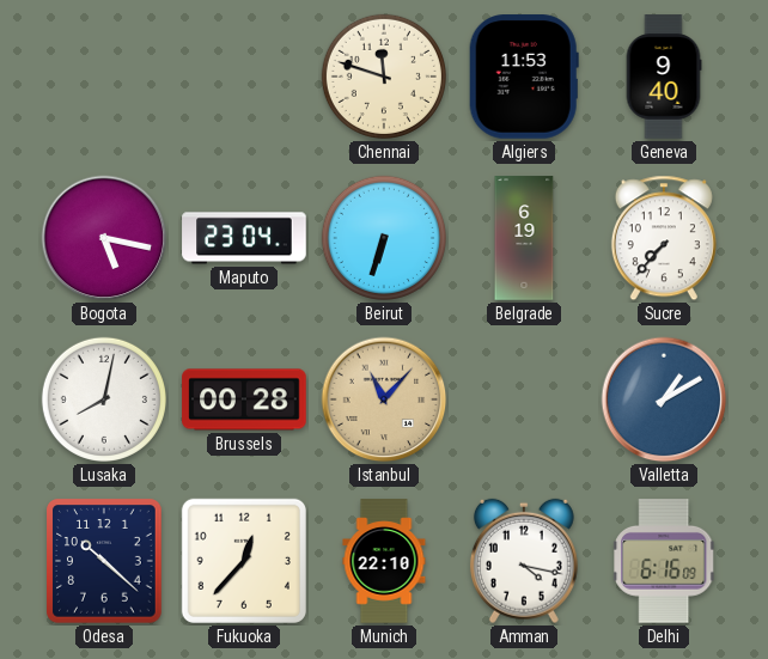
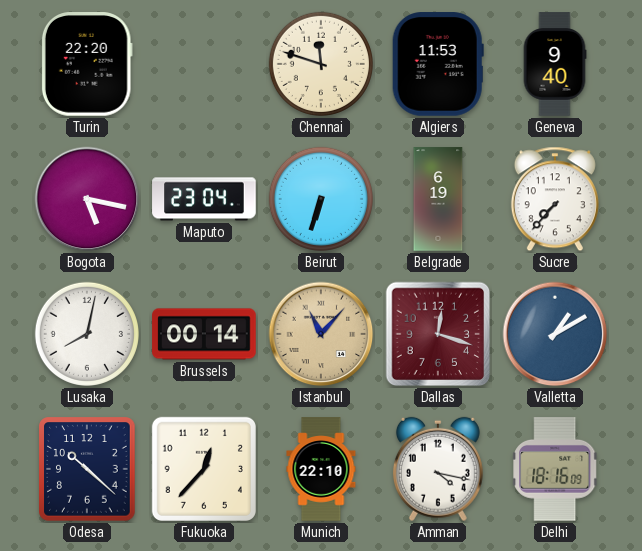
Turin: none -> 22:20
Brussels: 00:28 -> 00:14
Dallas: none -> 12:18
Delhi: 6:16 -> 18:16
